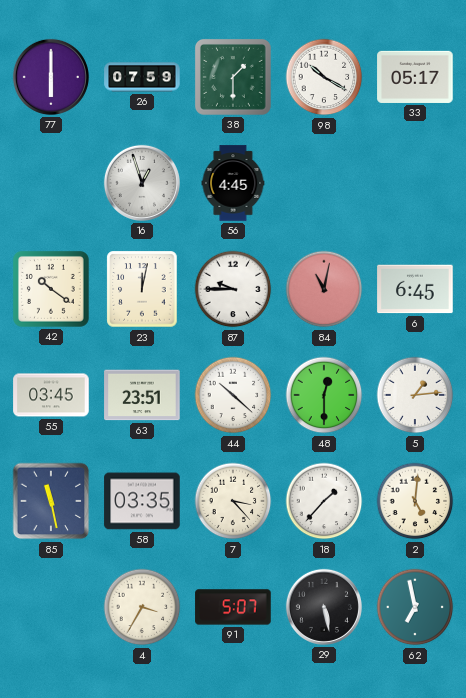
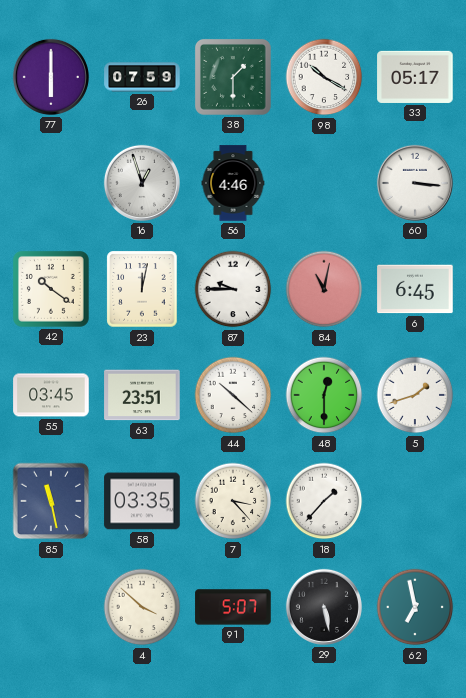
56: 4:45 -> 4:46
60: none -> 3:16
5: 1:14 -> 1:42
2: 5:01 -> none
4: 3:35 -> 3:52
